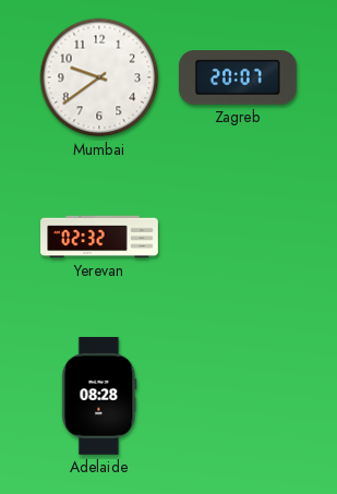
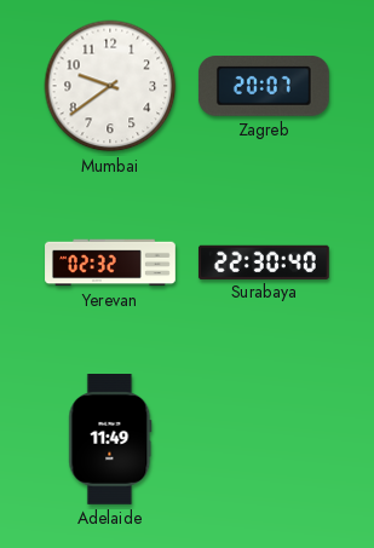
Surabaya: none -> 22:30
Adelaide: 08:28 -> 11:49
